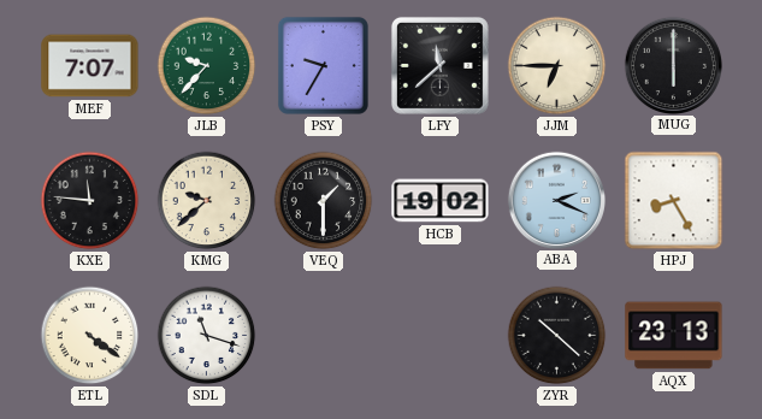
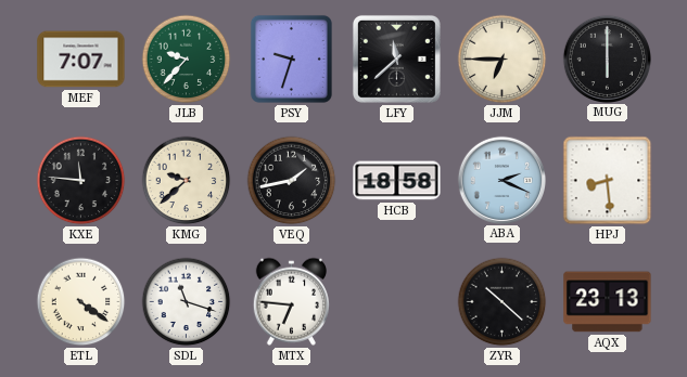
PSY: 9:35 -> 9:33
VEQ: 1:30 -> 1:43
HCB: 19:02 -> 18:58
HPJ: 8:25 -> 8:29
MTX: none -> 6:46
